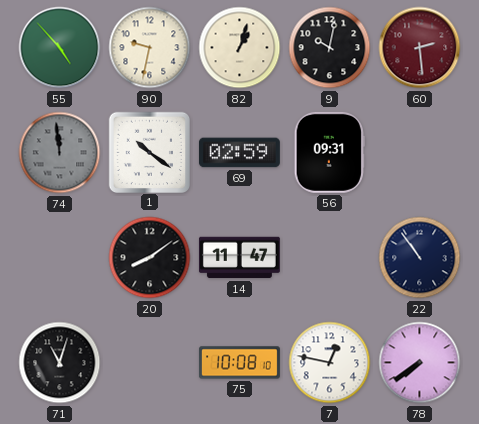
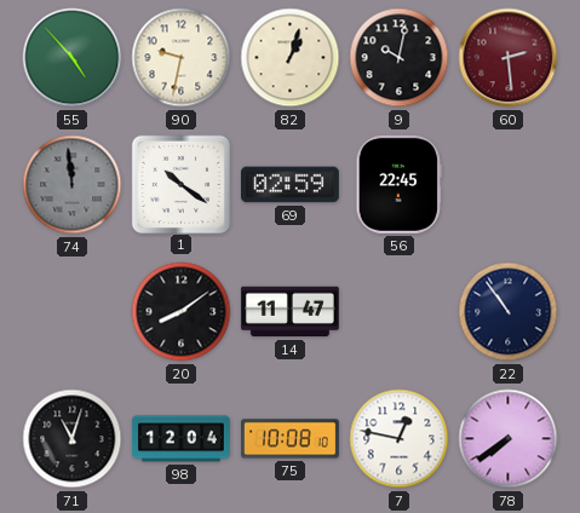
56: 09:31 -> 22:45
98: none -> 12:04
